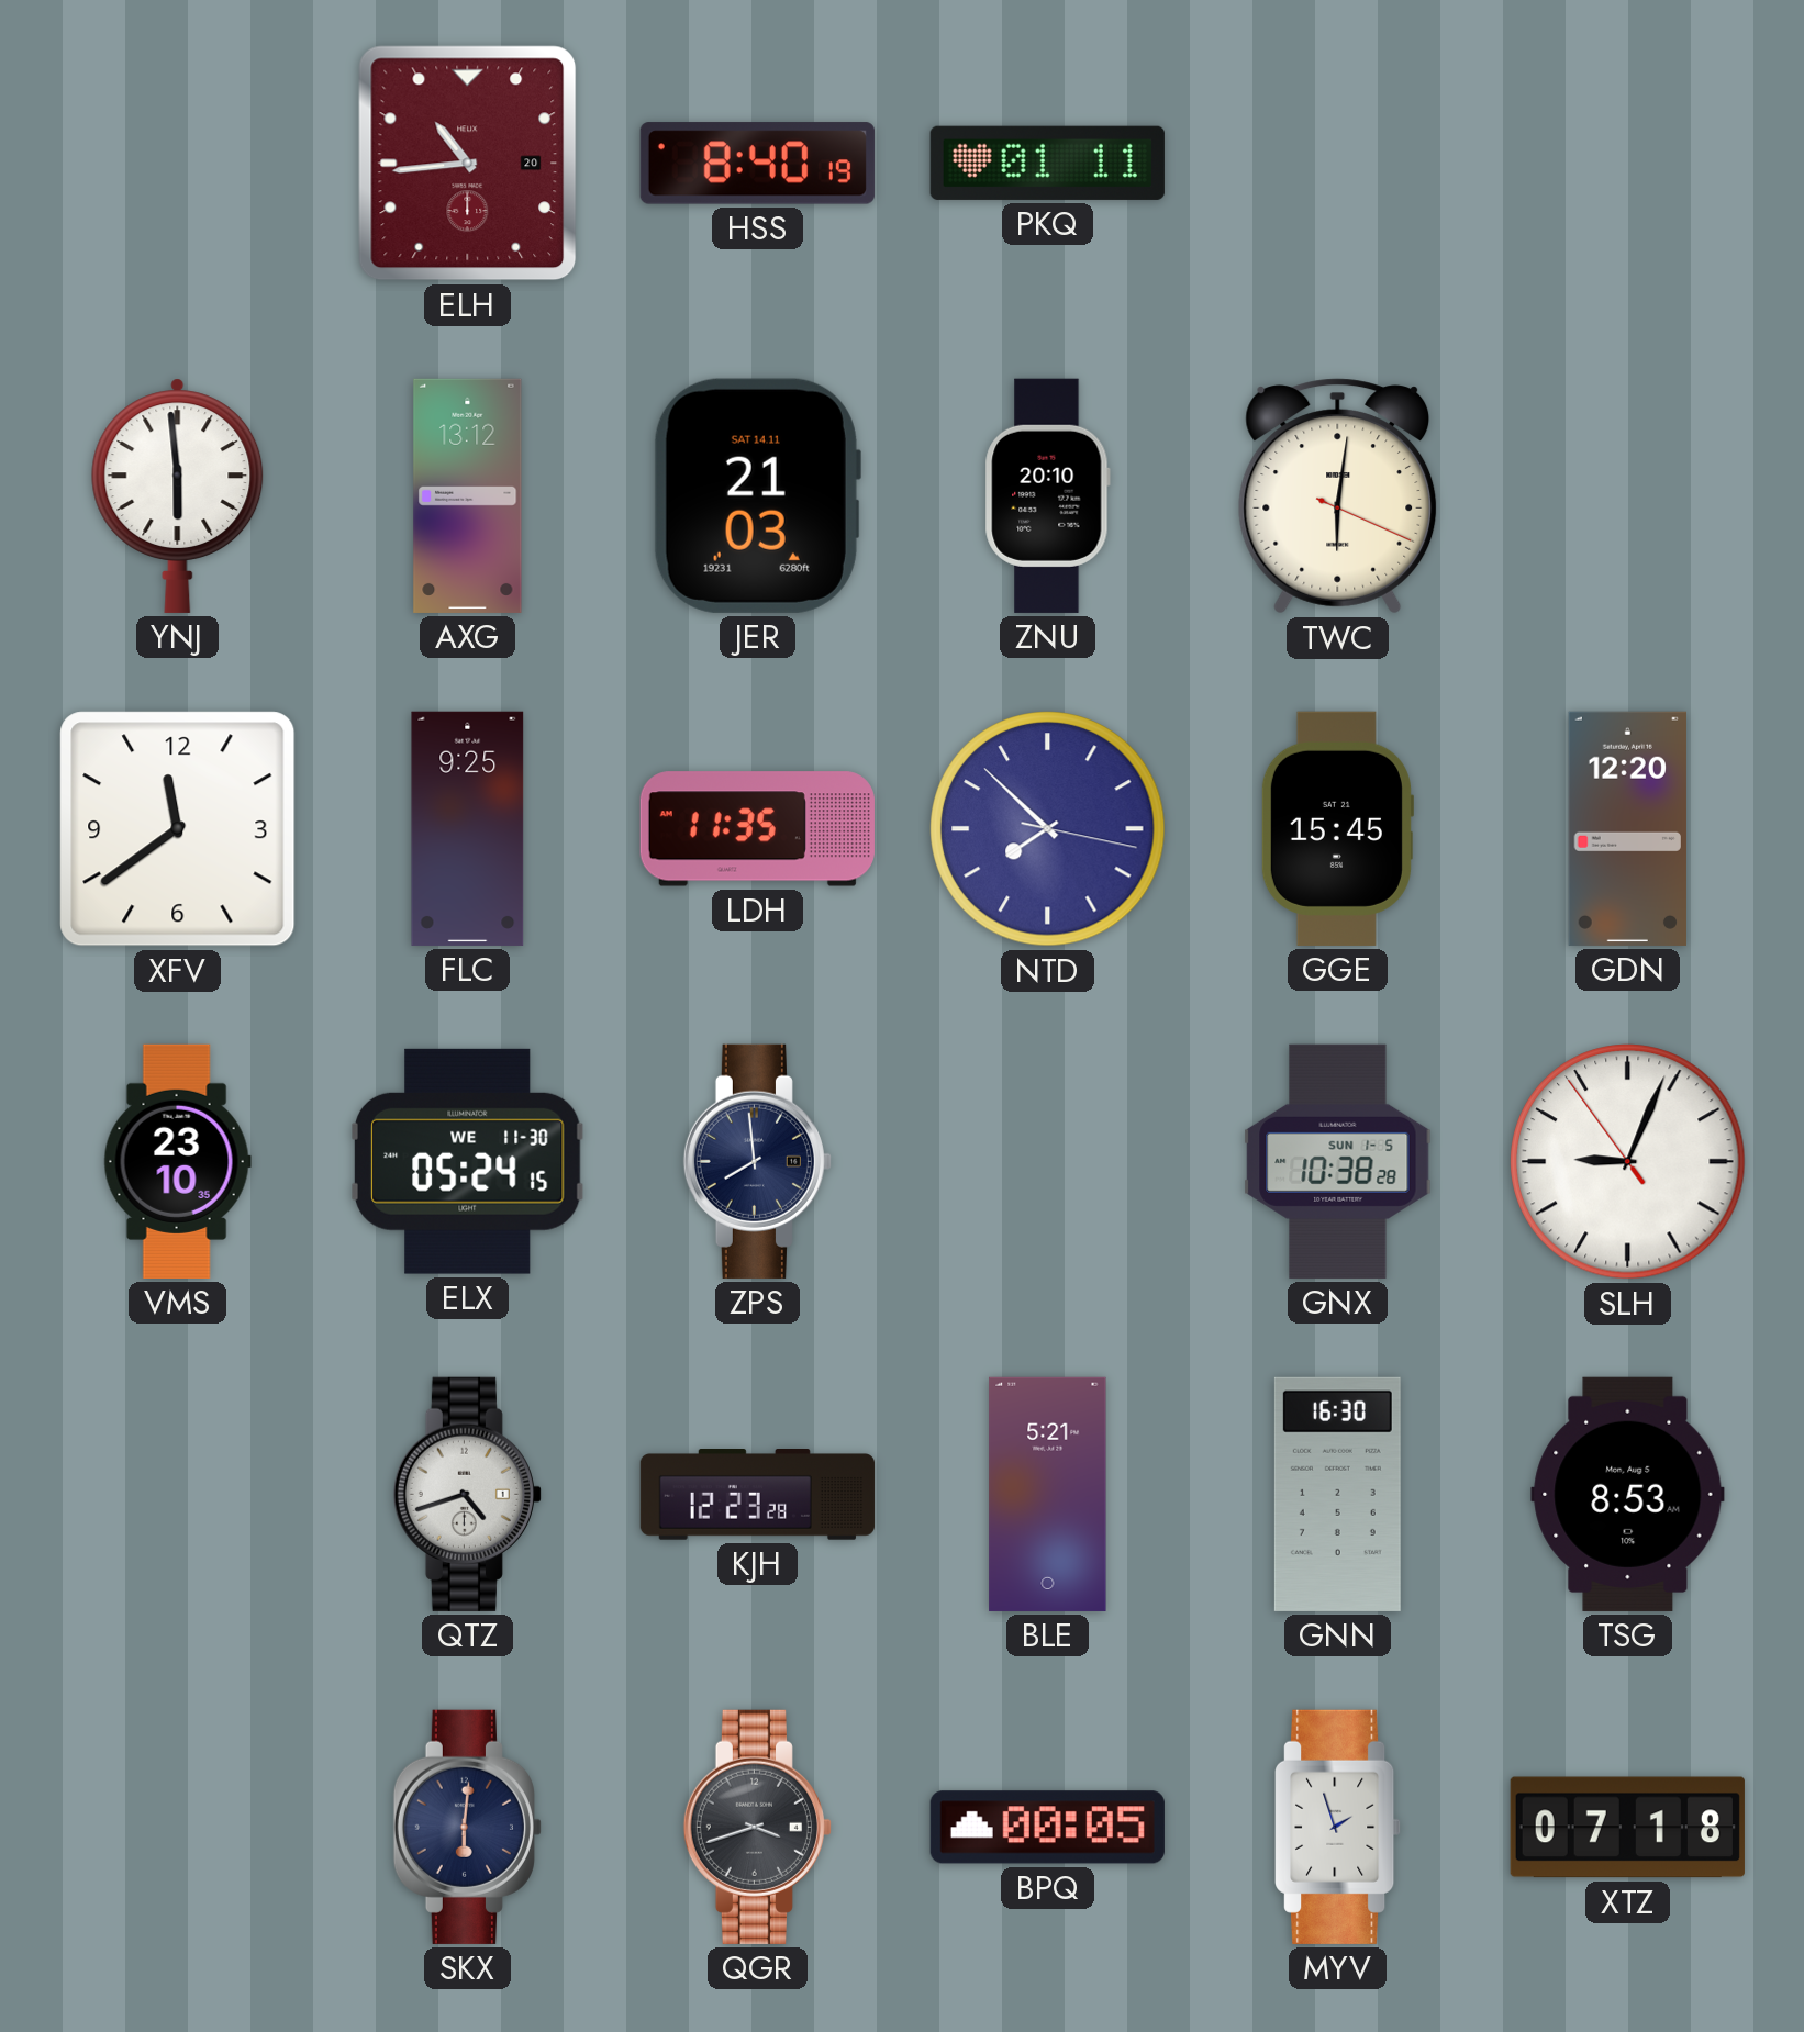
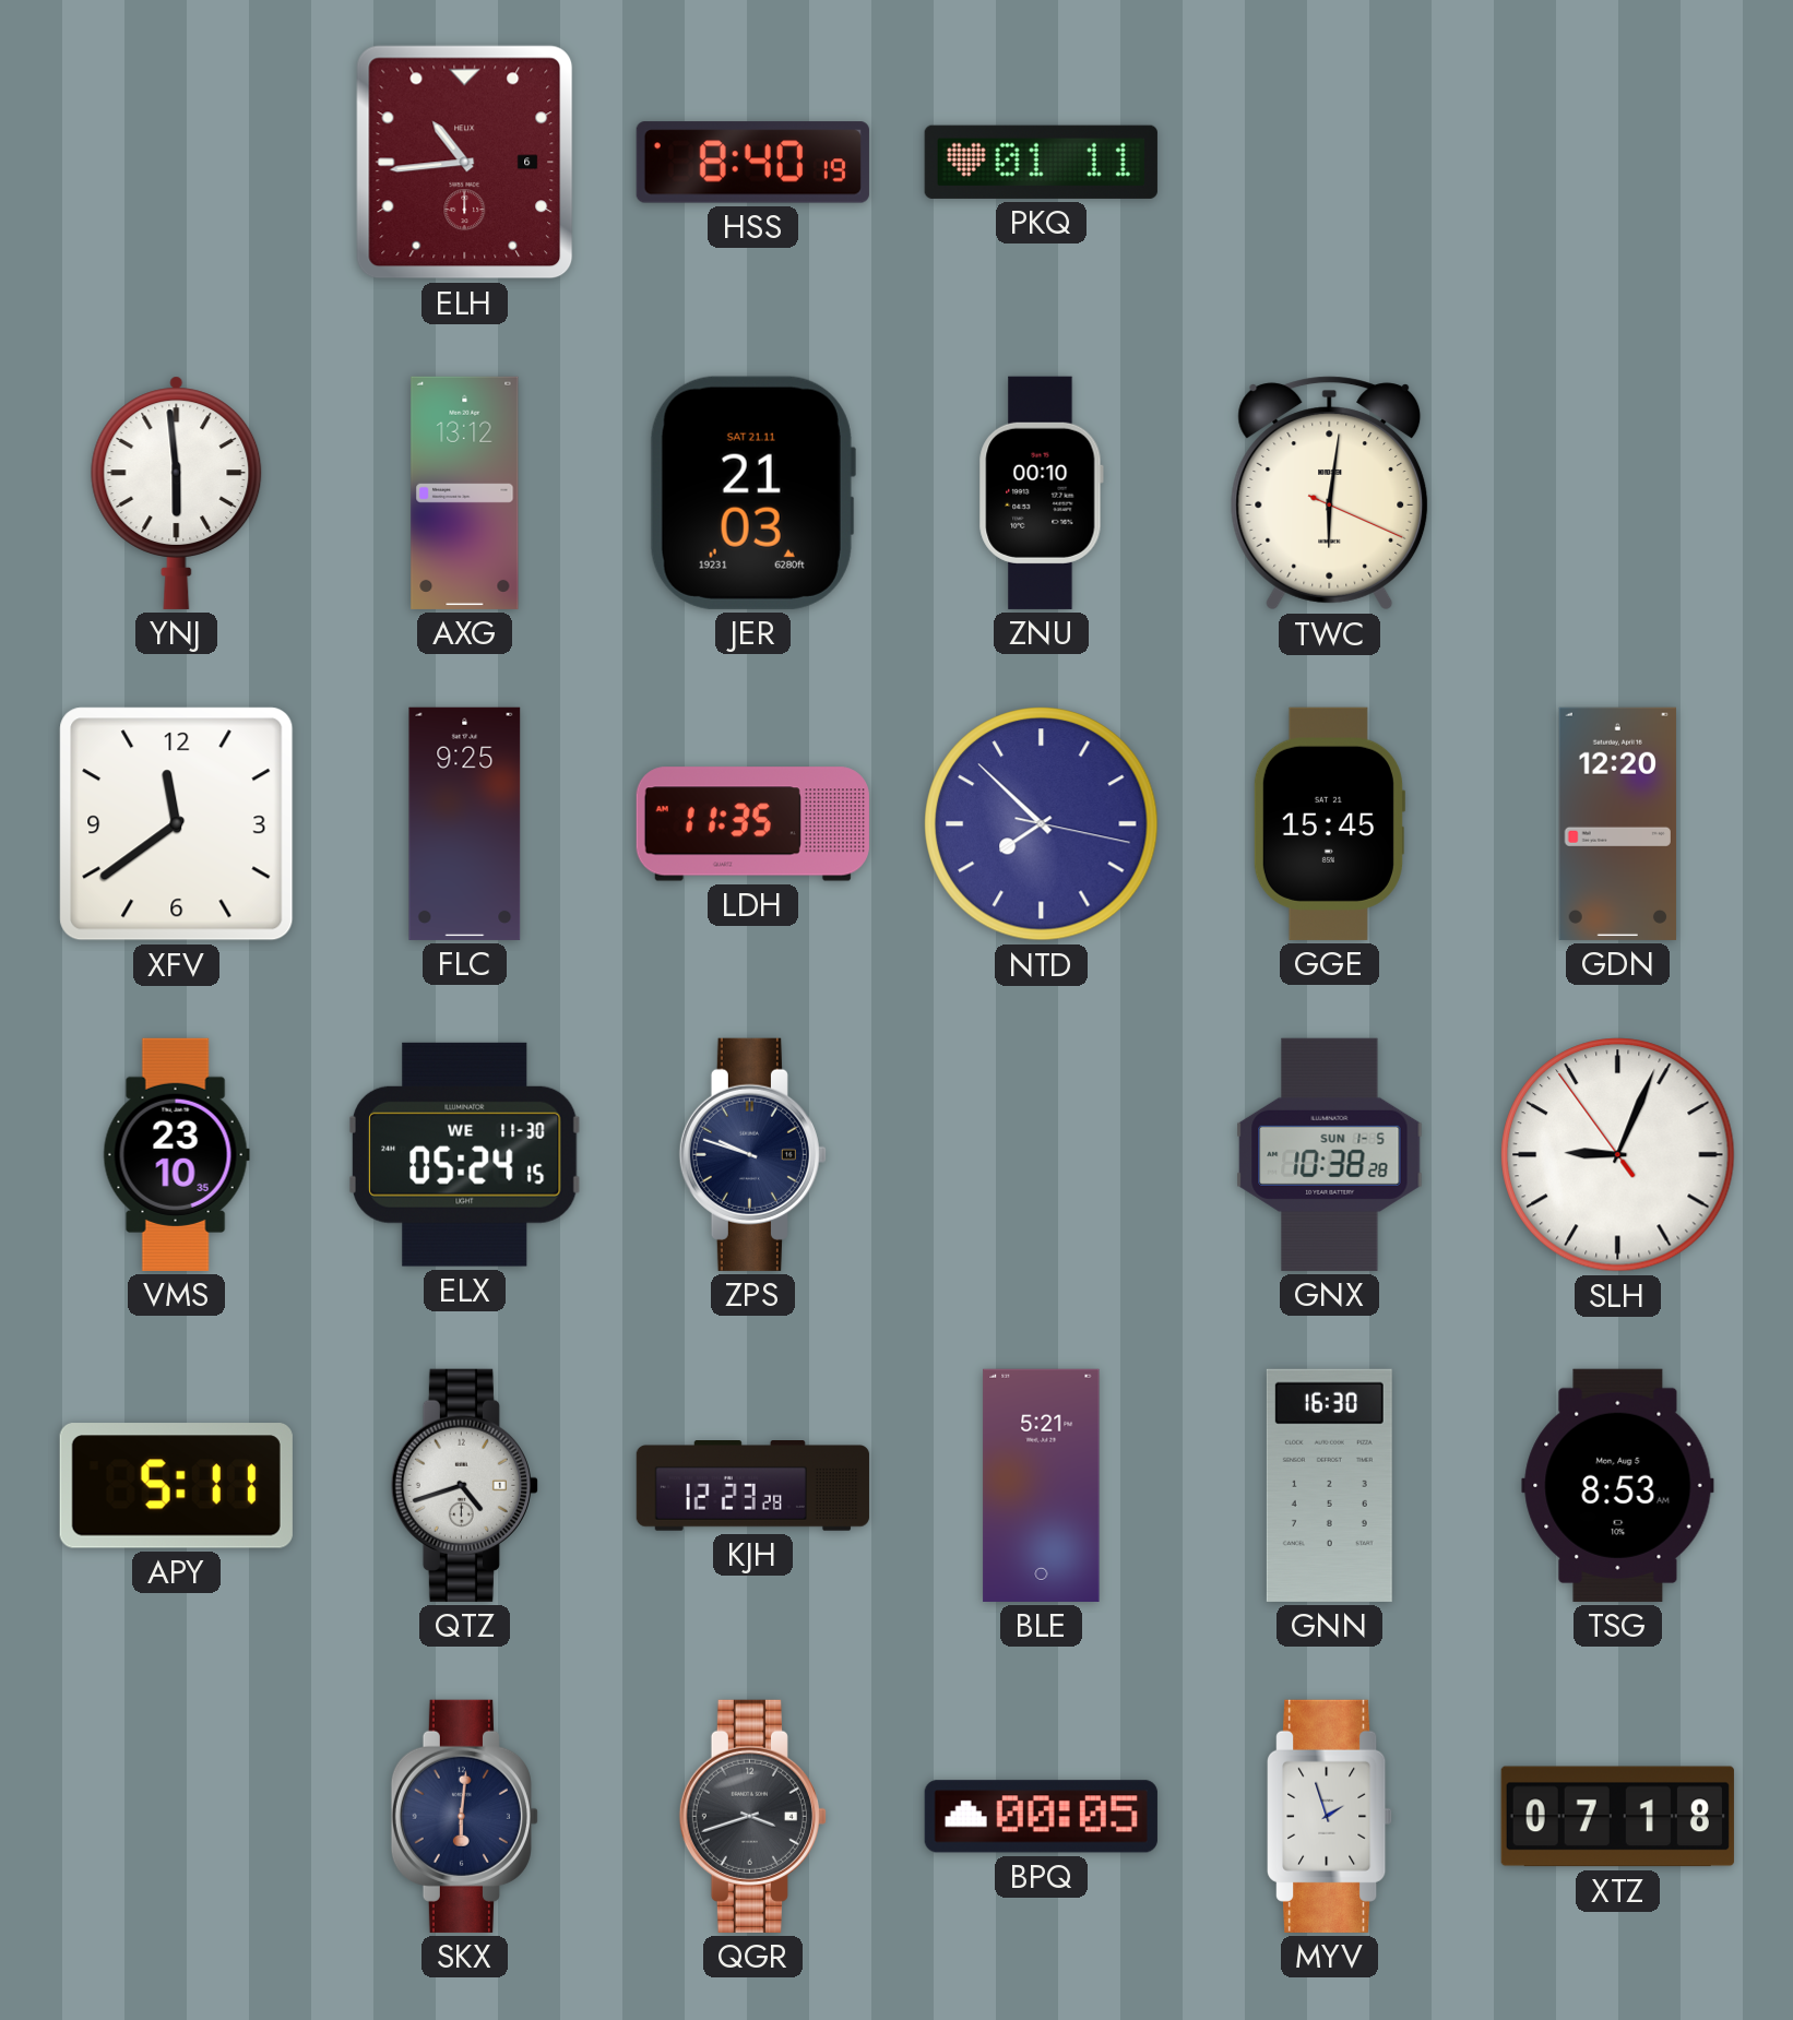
ELH date: 20 -> 6
JER date: SAT 14.11 -> SAT 21.11
ZNU: 20:10 -> 00:10
ZPS: 7:59 -> 9:48
APY: none -> 5:11
